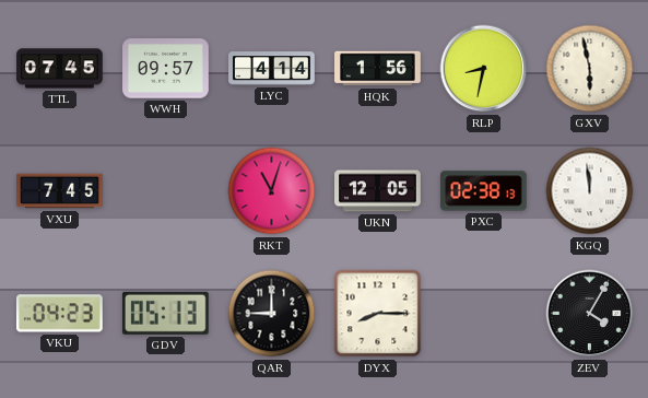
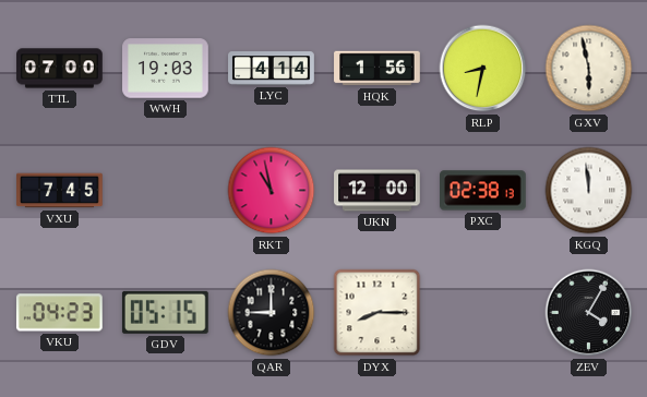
TTL: 07:45 -> 07:00
WWH: 09:57 -> 19:03
RKT: 11:03 -> 10:58
UKN: 12:05 -> 12:00
GDV: 05:13 -> 05:15
